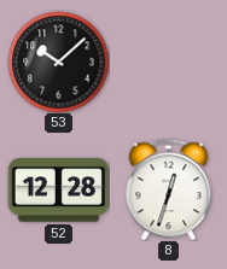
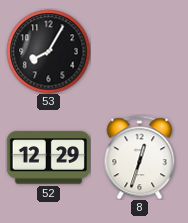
53: 10:08 -> 8:05
52: 12:28 -> 12:29
